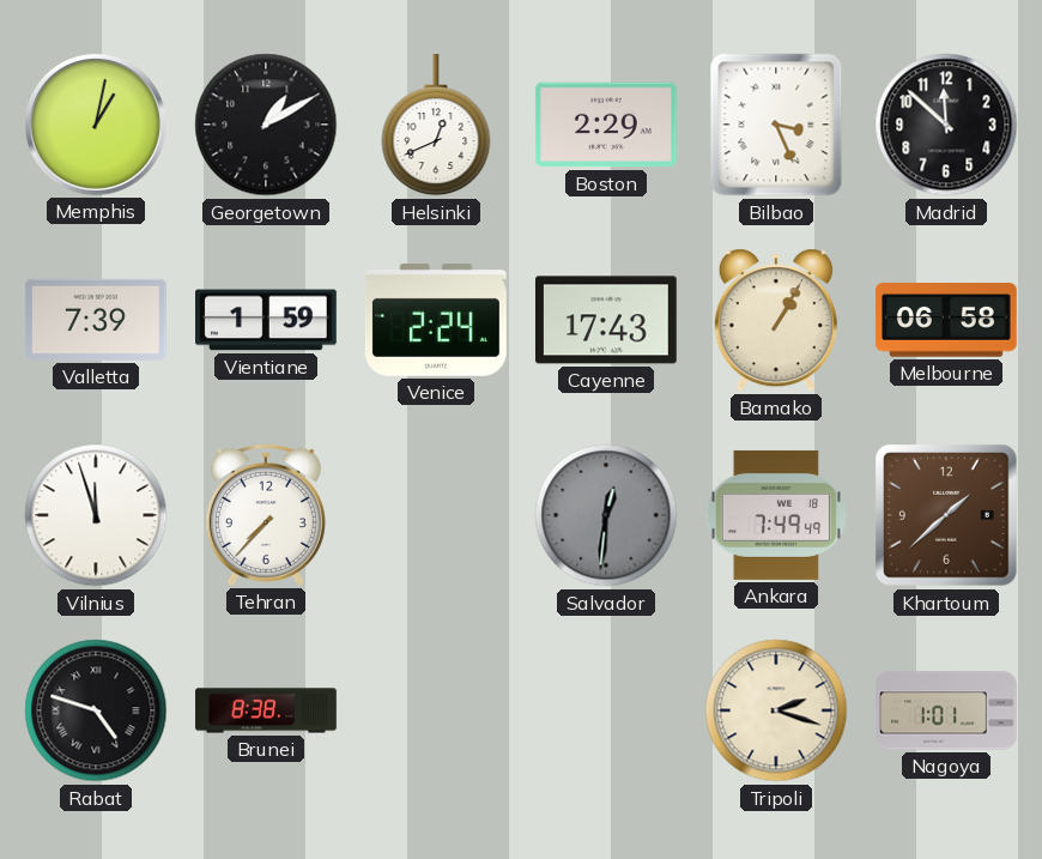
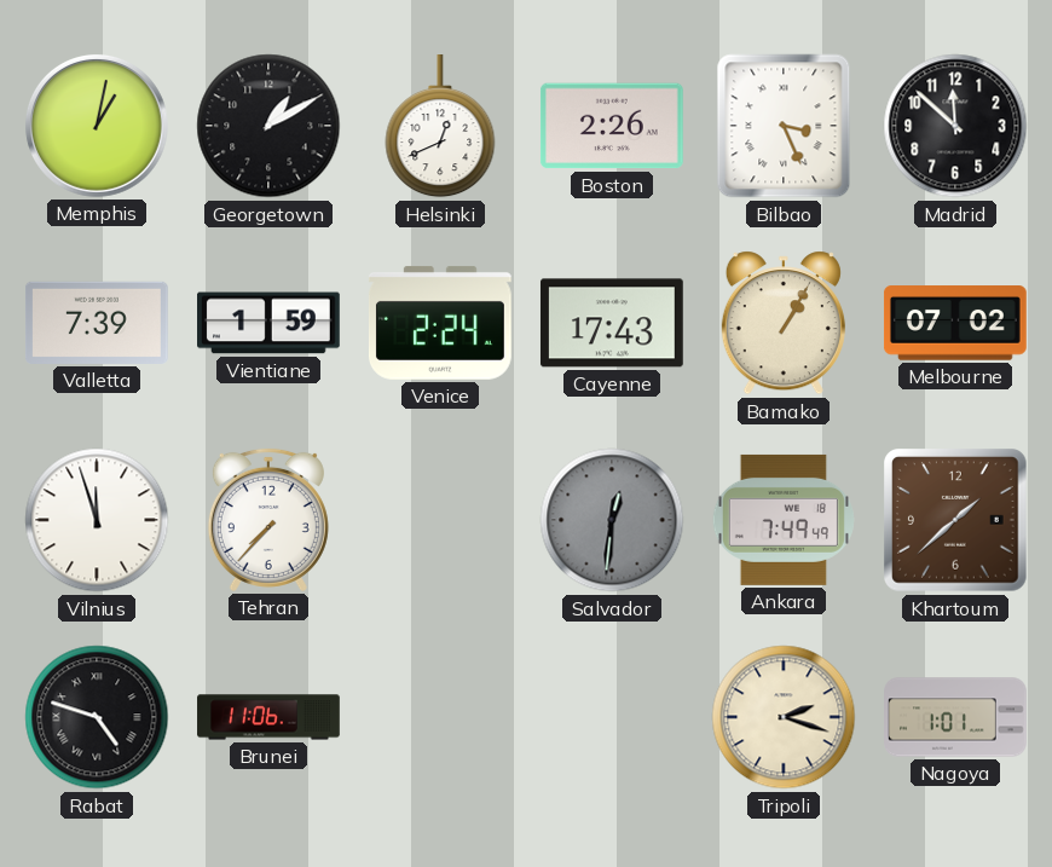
Boston: 2:29 -> 2:26
Melbourne: 06:58 -> 07:02
Brunei: 8:38 -> 11:06
